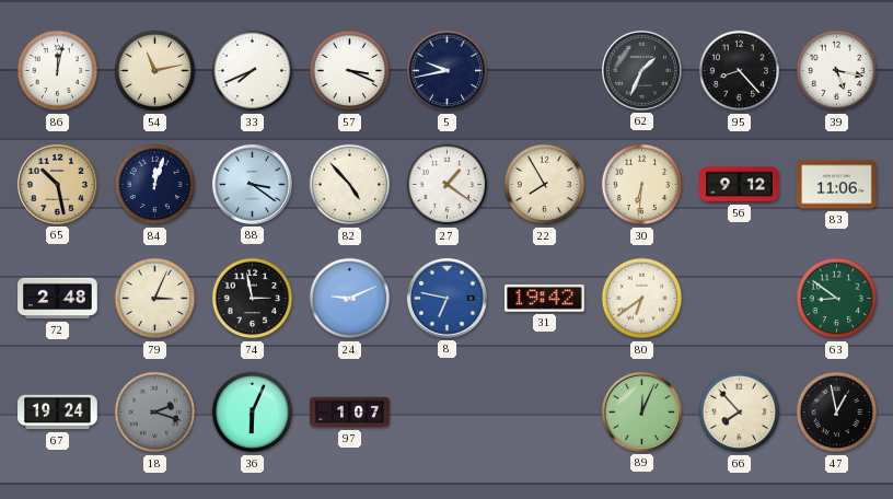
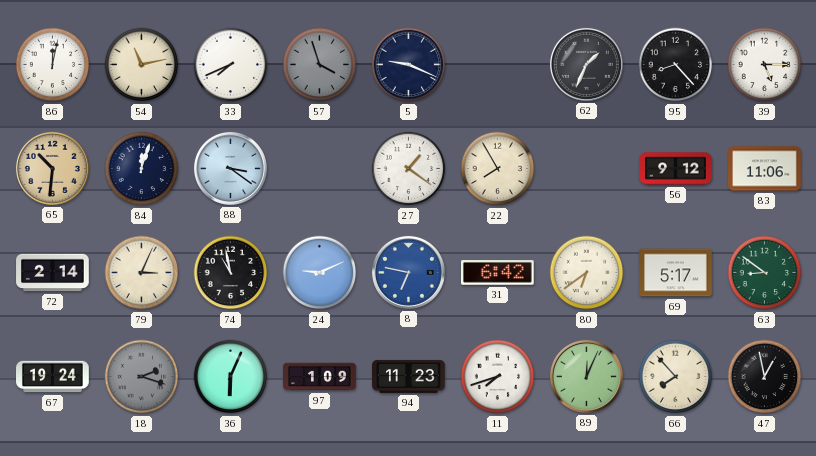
57: 3:19 -> 3:57
57 dial: white -> grey
5: 9:43 -> 9:19
39: 5:17 -> 5:15
65: 10:28 -> 10:31
82: 4:53 -> none
30: 6:31 -> none
72: 2:48 -> 2:14
74: 2:58 -> 10:58
31: 19:42 -> 6:42
69: none -> 5:17
97: 1:07 -> 1:09
94: none -> 11:23
11: none -> 7:42
